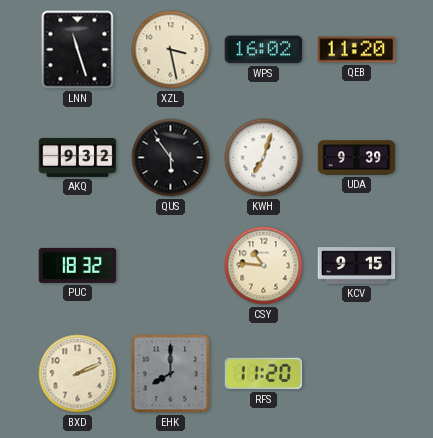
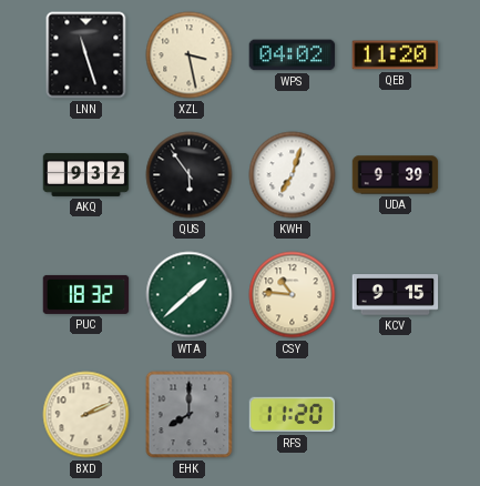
WPS: 16:02 -> 04:02
WTA: none -> 1:38
